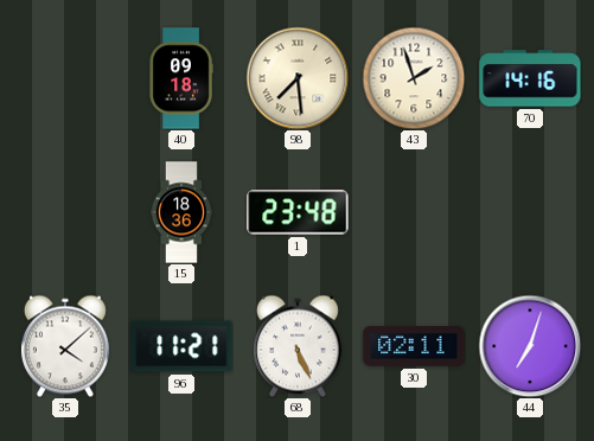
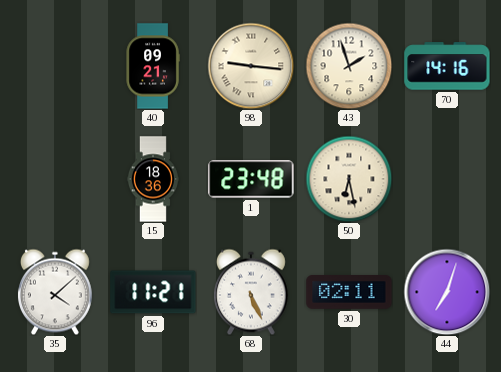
40: 09:18 -> 09:21
98: 7:29 -> 9:16
50: none -> 6:28
